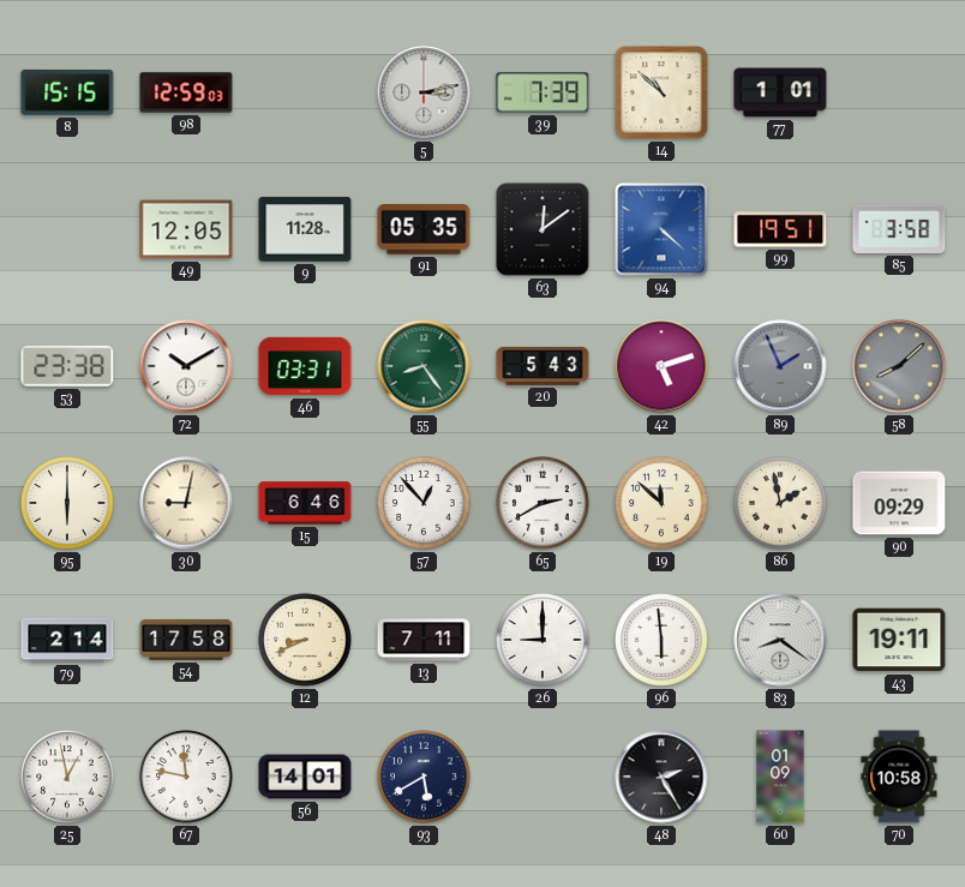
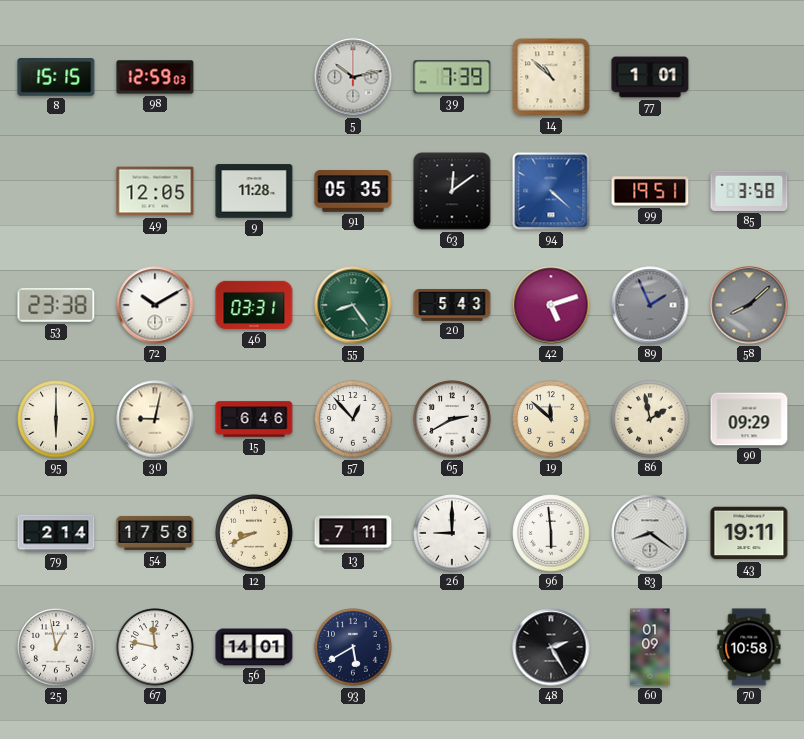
5: 3:13 -> 10:13
